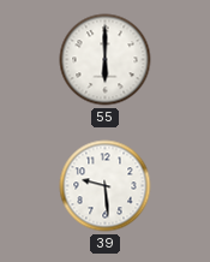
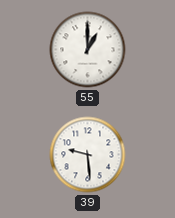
55: 6:00 -> 1:00
